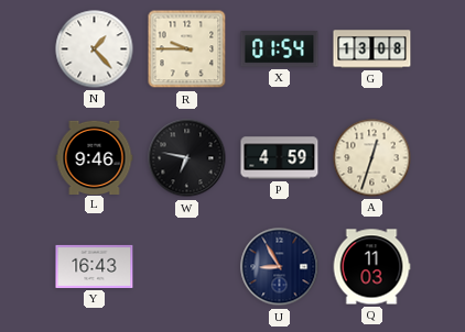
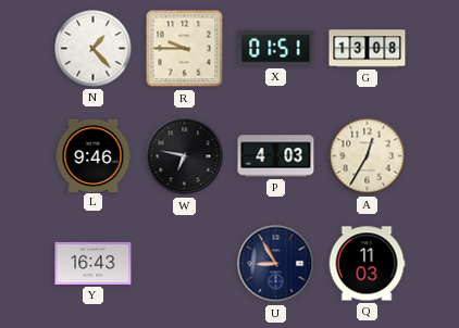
X: 01:54 -> 01:51
P: 4:59 -> 4:03
A: 12:33 -> 12:35
